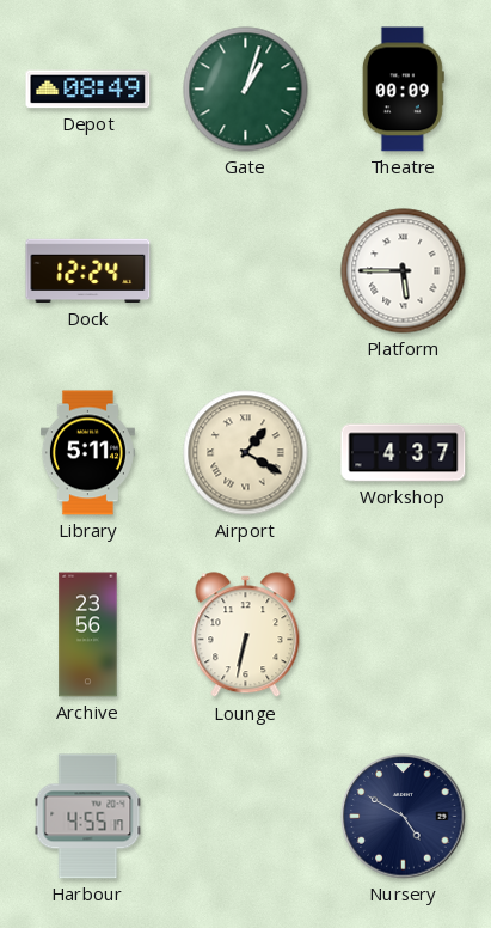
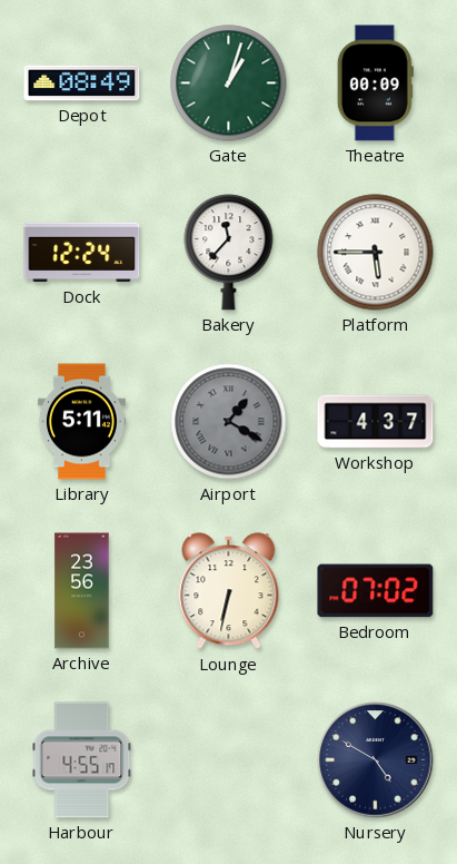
Bakery: none -> 11:37
Airport dial: cream -> grey
Bedroom: none -> 07:02
